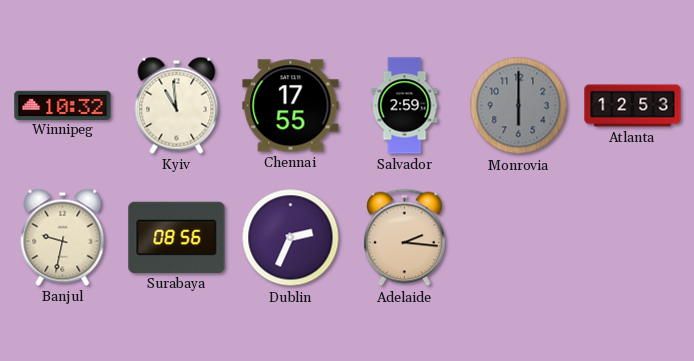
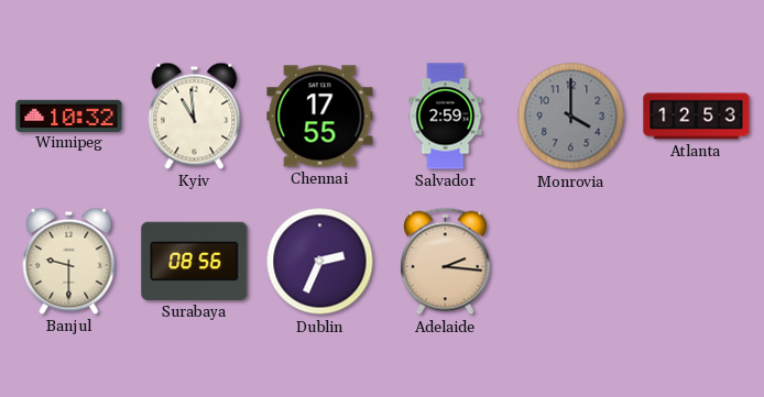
Monrovia: 6:00 -> 4:00
Banjul: 9:32 -> 9:30
